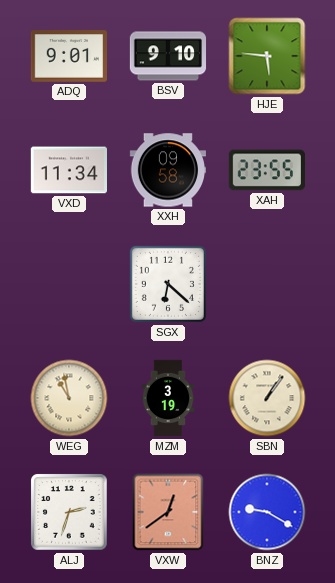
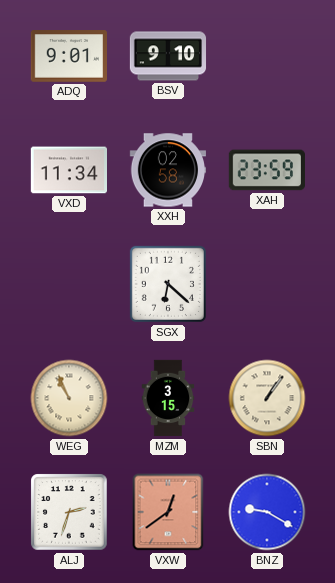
HJE: 5:46 -> none
XXH: 09:58 -> 02:58
XAH: 23:55 -> 23:59
WEG: 10:58 -> 10:56
MZM: 3:19 -> 3:15
